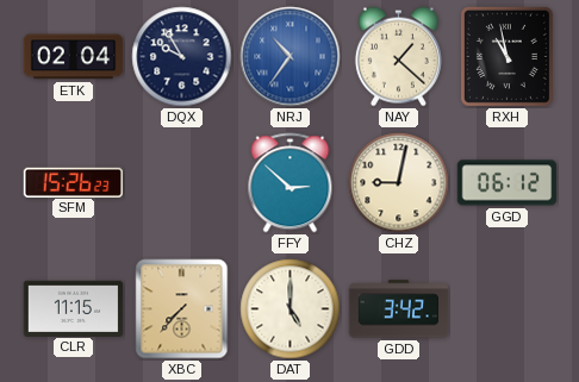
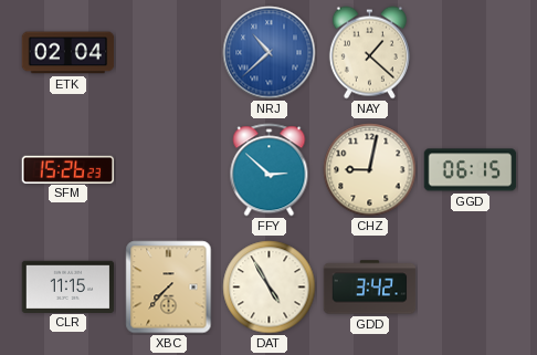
DQX: 9:55 -> none
NRJ: 10:36 -> 10:38
RXH: 10:58 -> none
GGD: 06:12 -> 06:15
DAT: 5:00 -> 4:55
